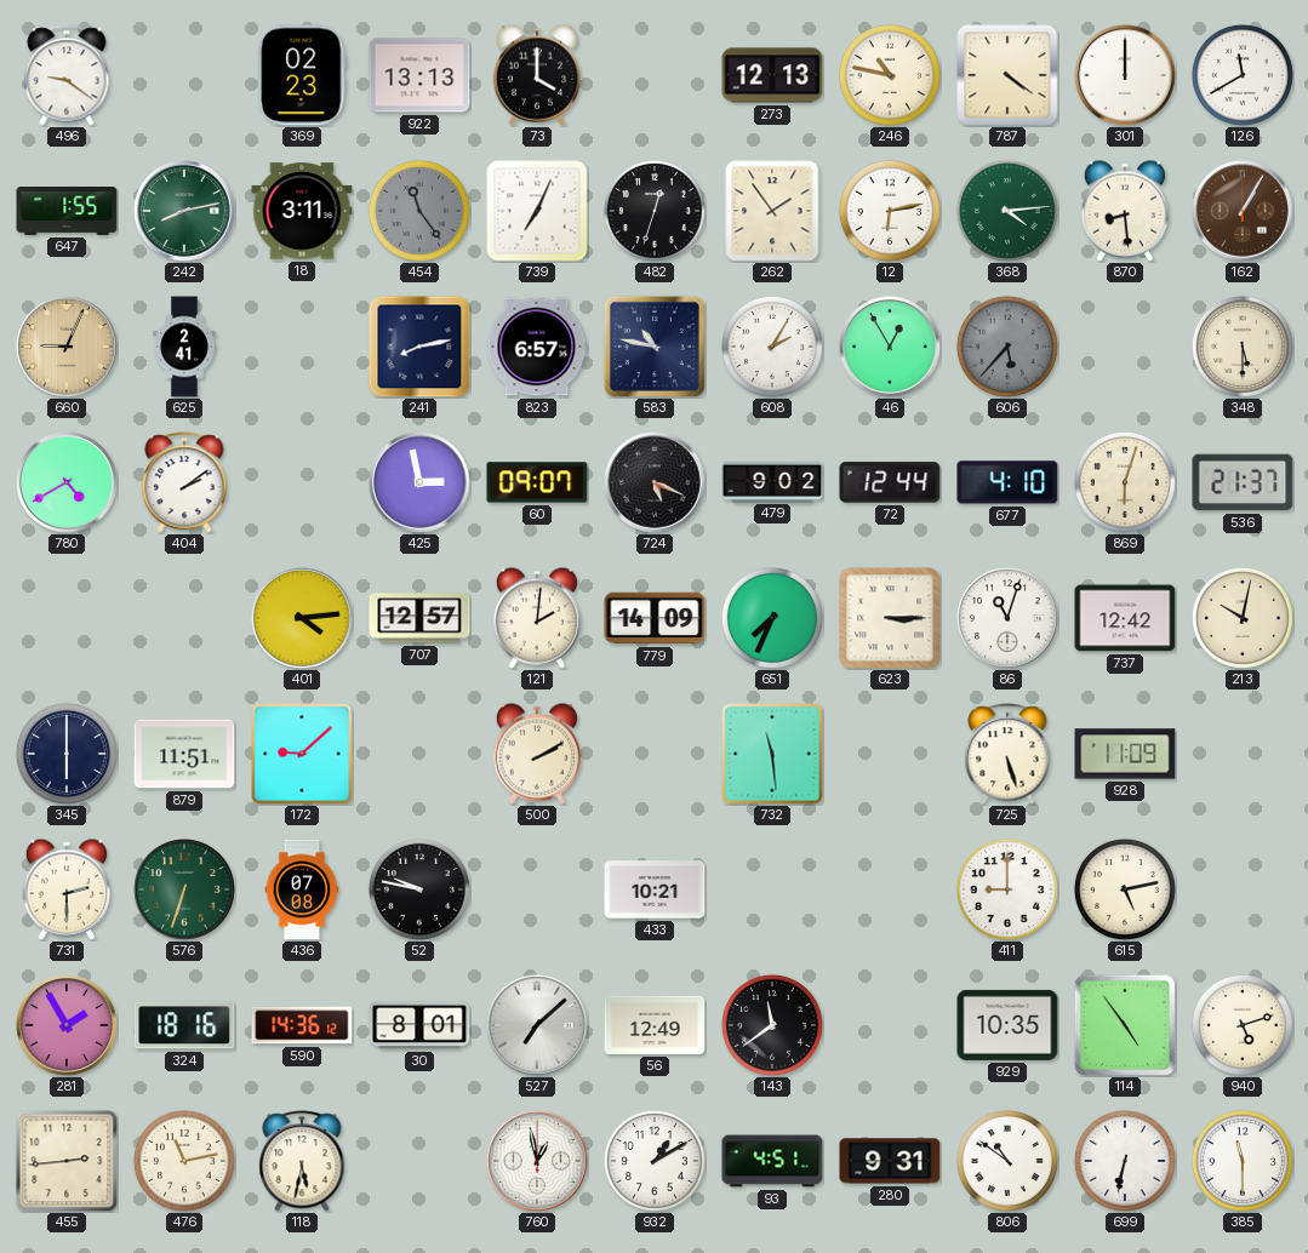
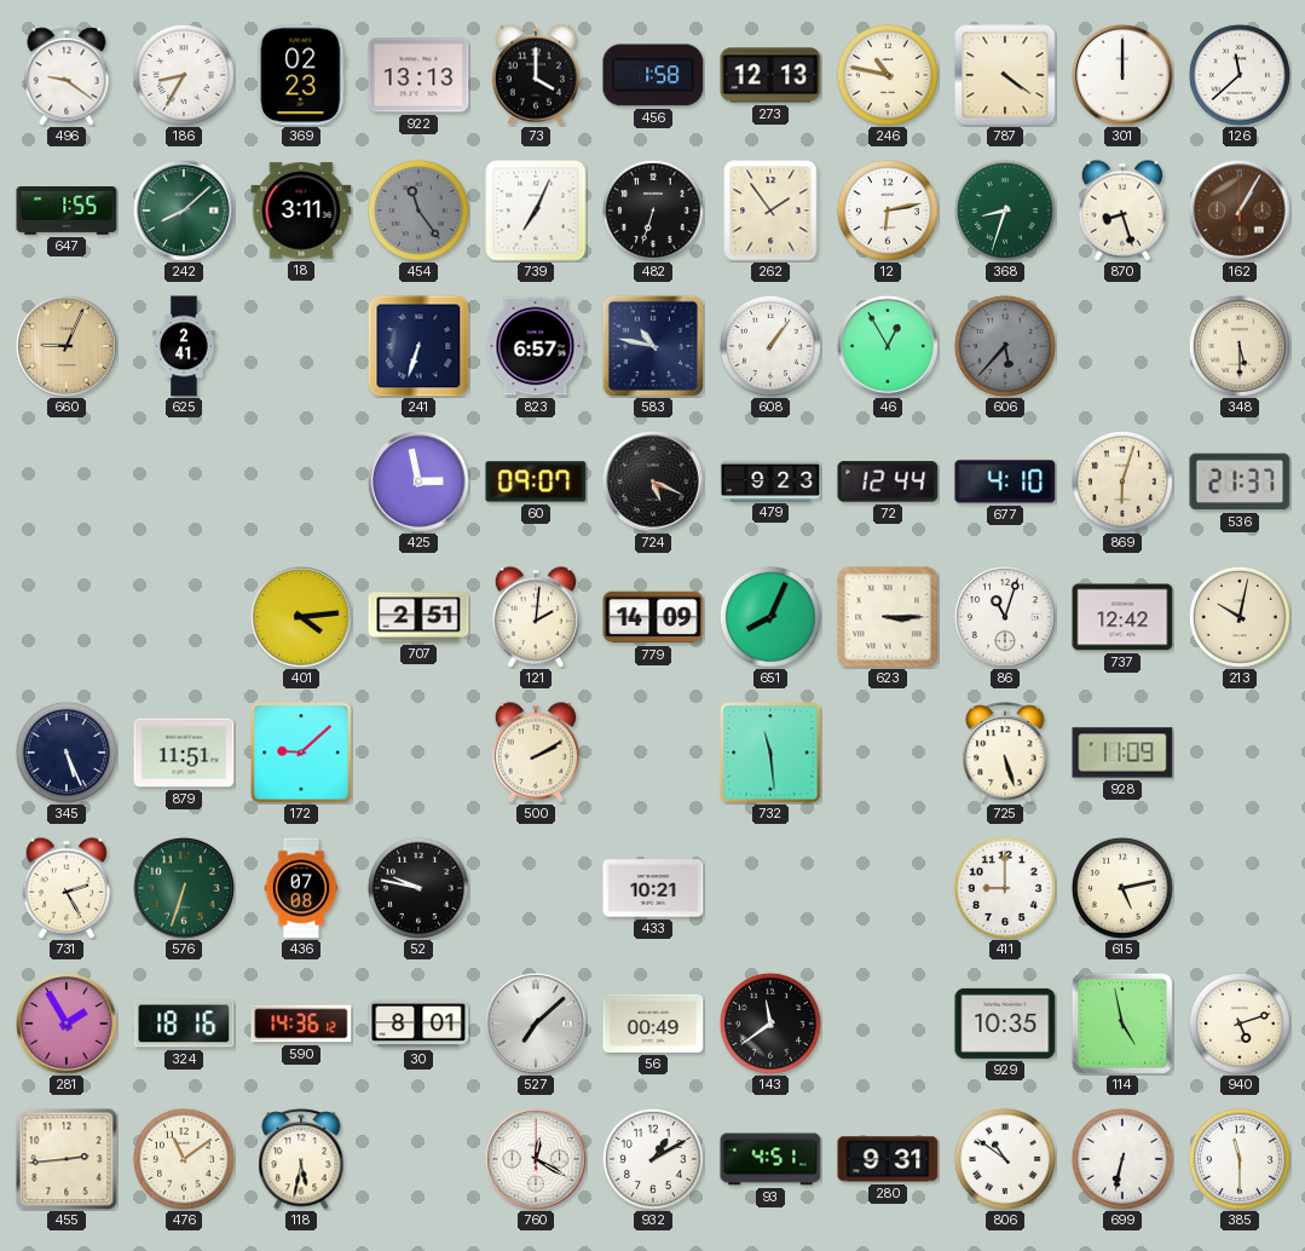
186: none -> 8:35
456: none -> 1:58
126: 11:40 -> 11:38
242: 8:13 -> 8:08
482: 12:33 -> 6:33
368: 4:14 -> 8:33
870: 8:29 -> 8:27
241: 8:13 -> 6:33
608: 2:05 -> 1:06
780: 4:40 -> none
404: 2:09 -> none
479: 9:02 -> 9:23
707: 12:57 -> 2:51
651: 7:34 -> 8:04
345: 6:00 -> 5:26
731: 2:30 -> 2:25
56: 12:49 -> 00:49
114: 4:54 -> 4:58
476: 11:13 -> 11:09
760: 12:58 -> 12:20
